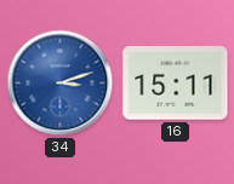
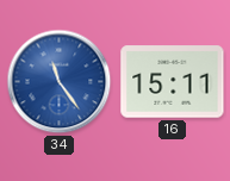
34: 3:12 -> 11:24
